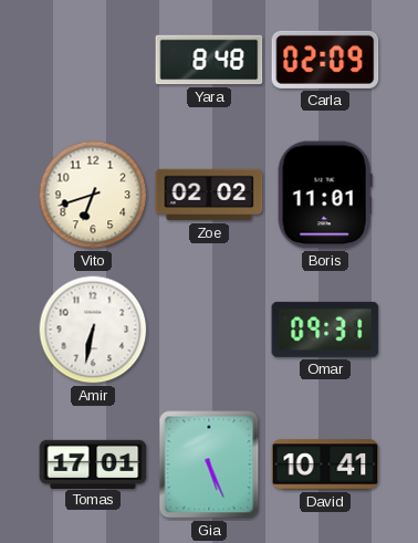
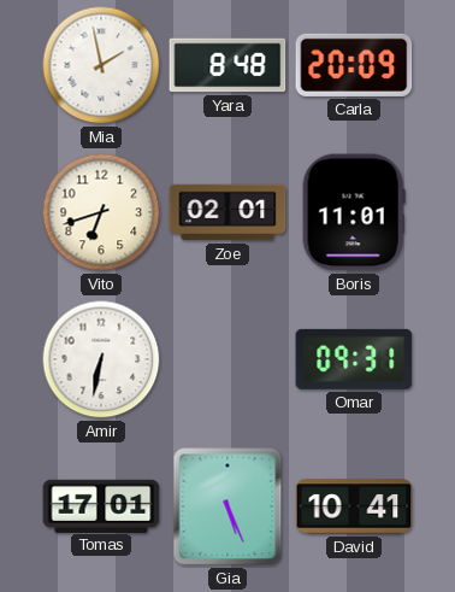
Mia: none -> 1:58
Carla: 02:09 -> 20:09
Zoe: 02:02 -> 02:01
